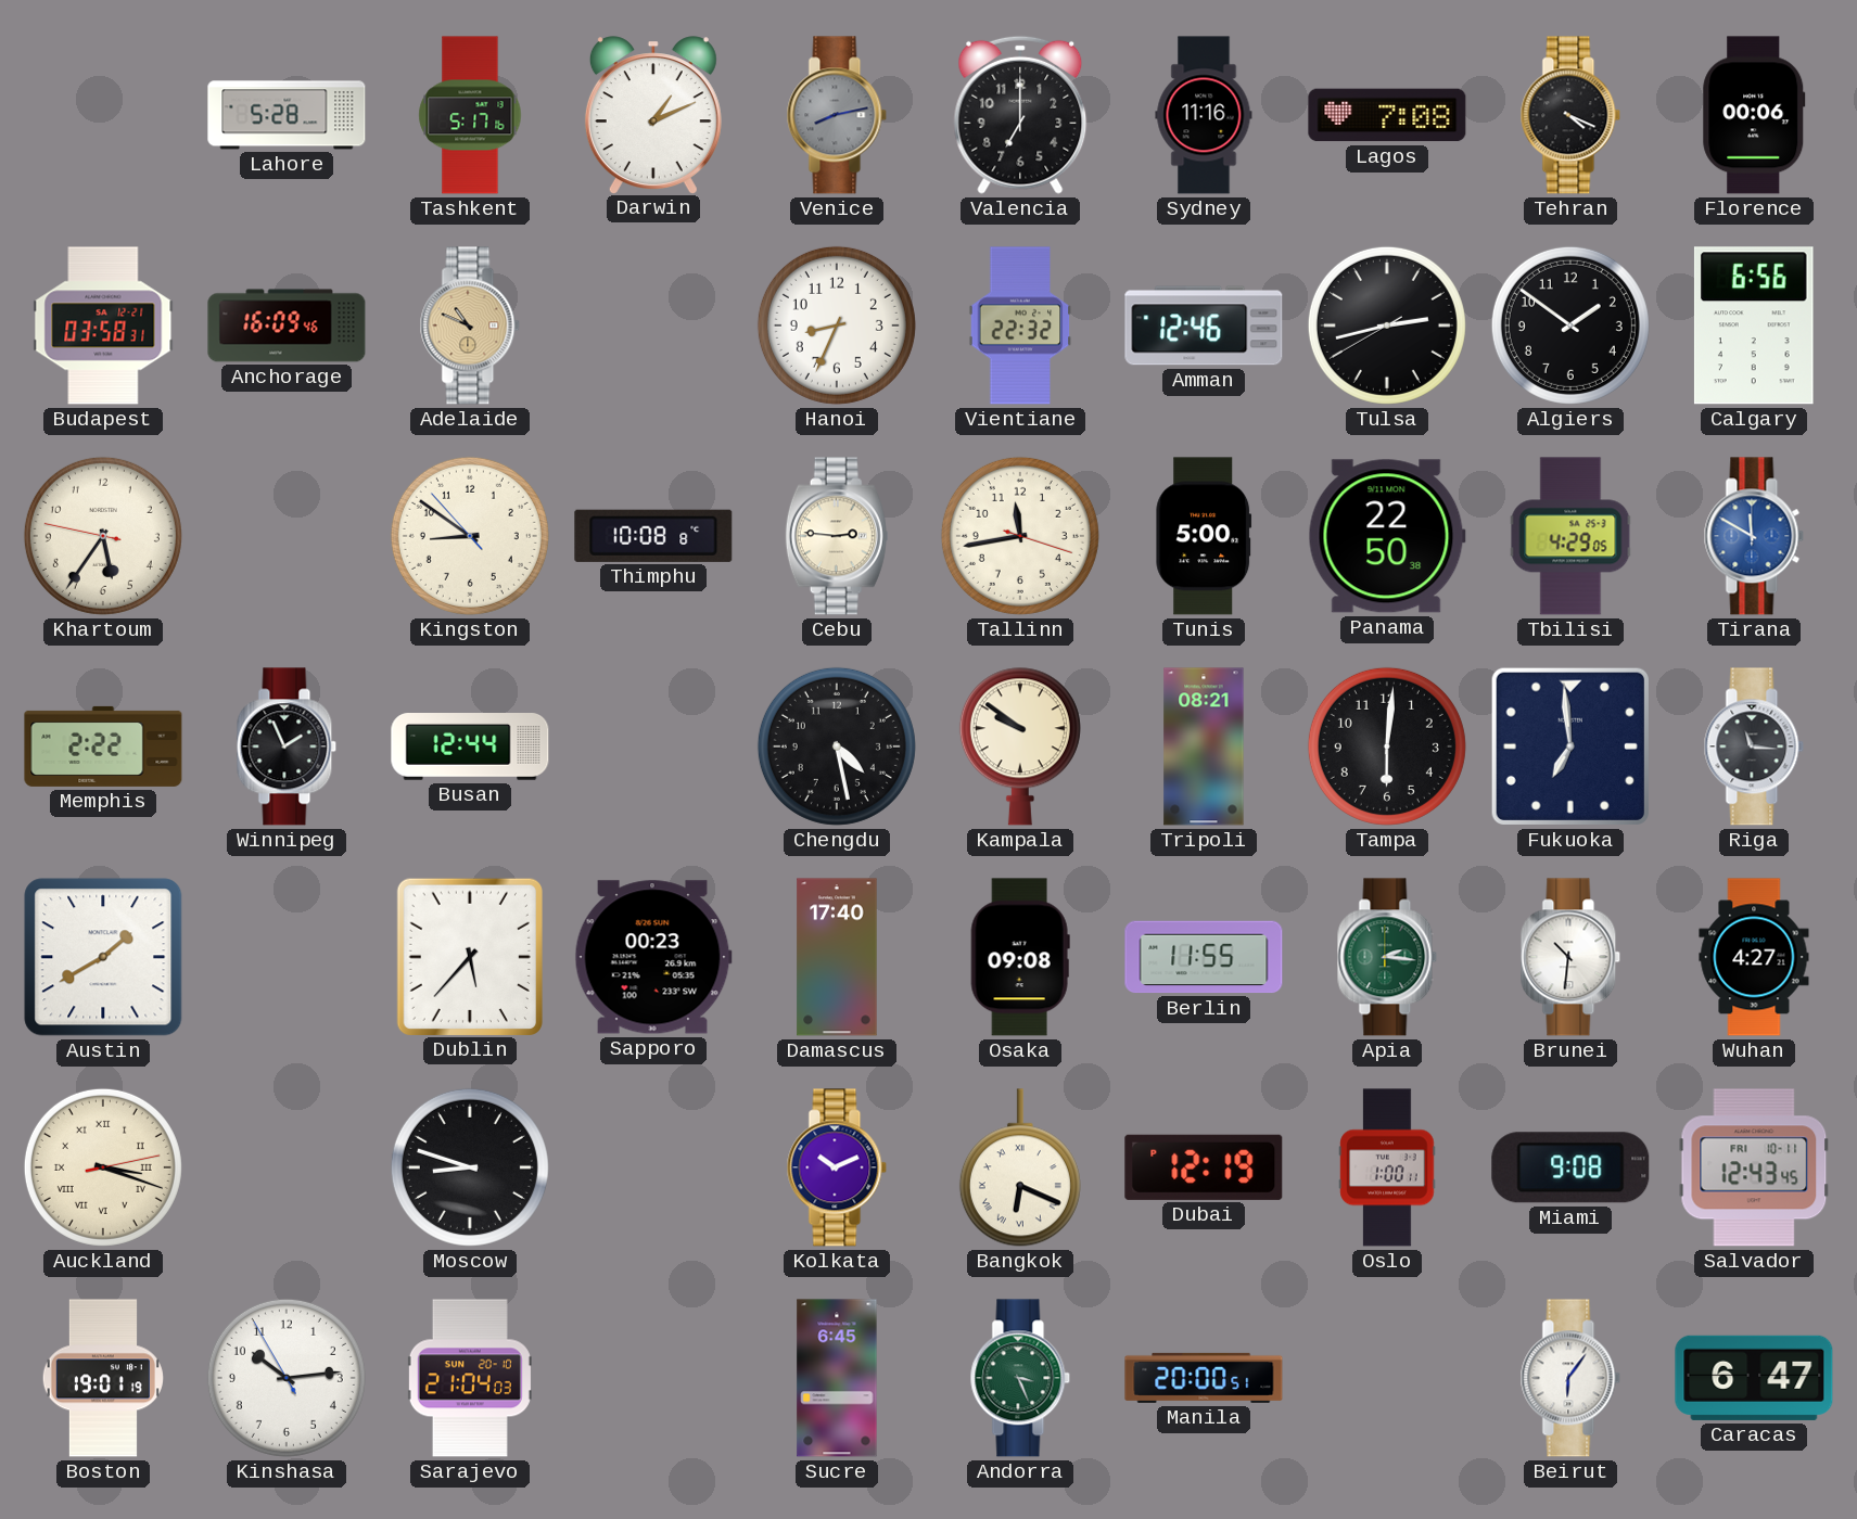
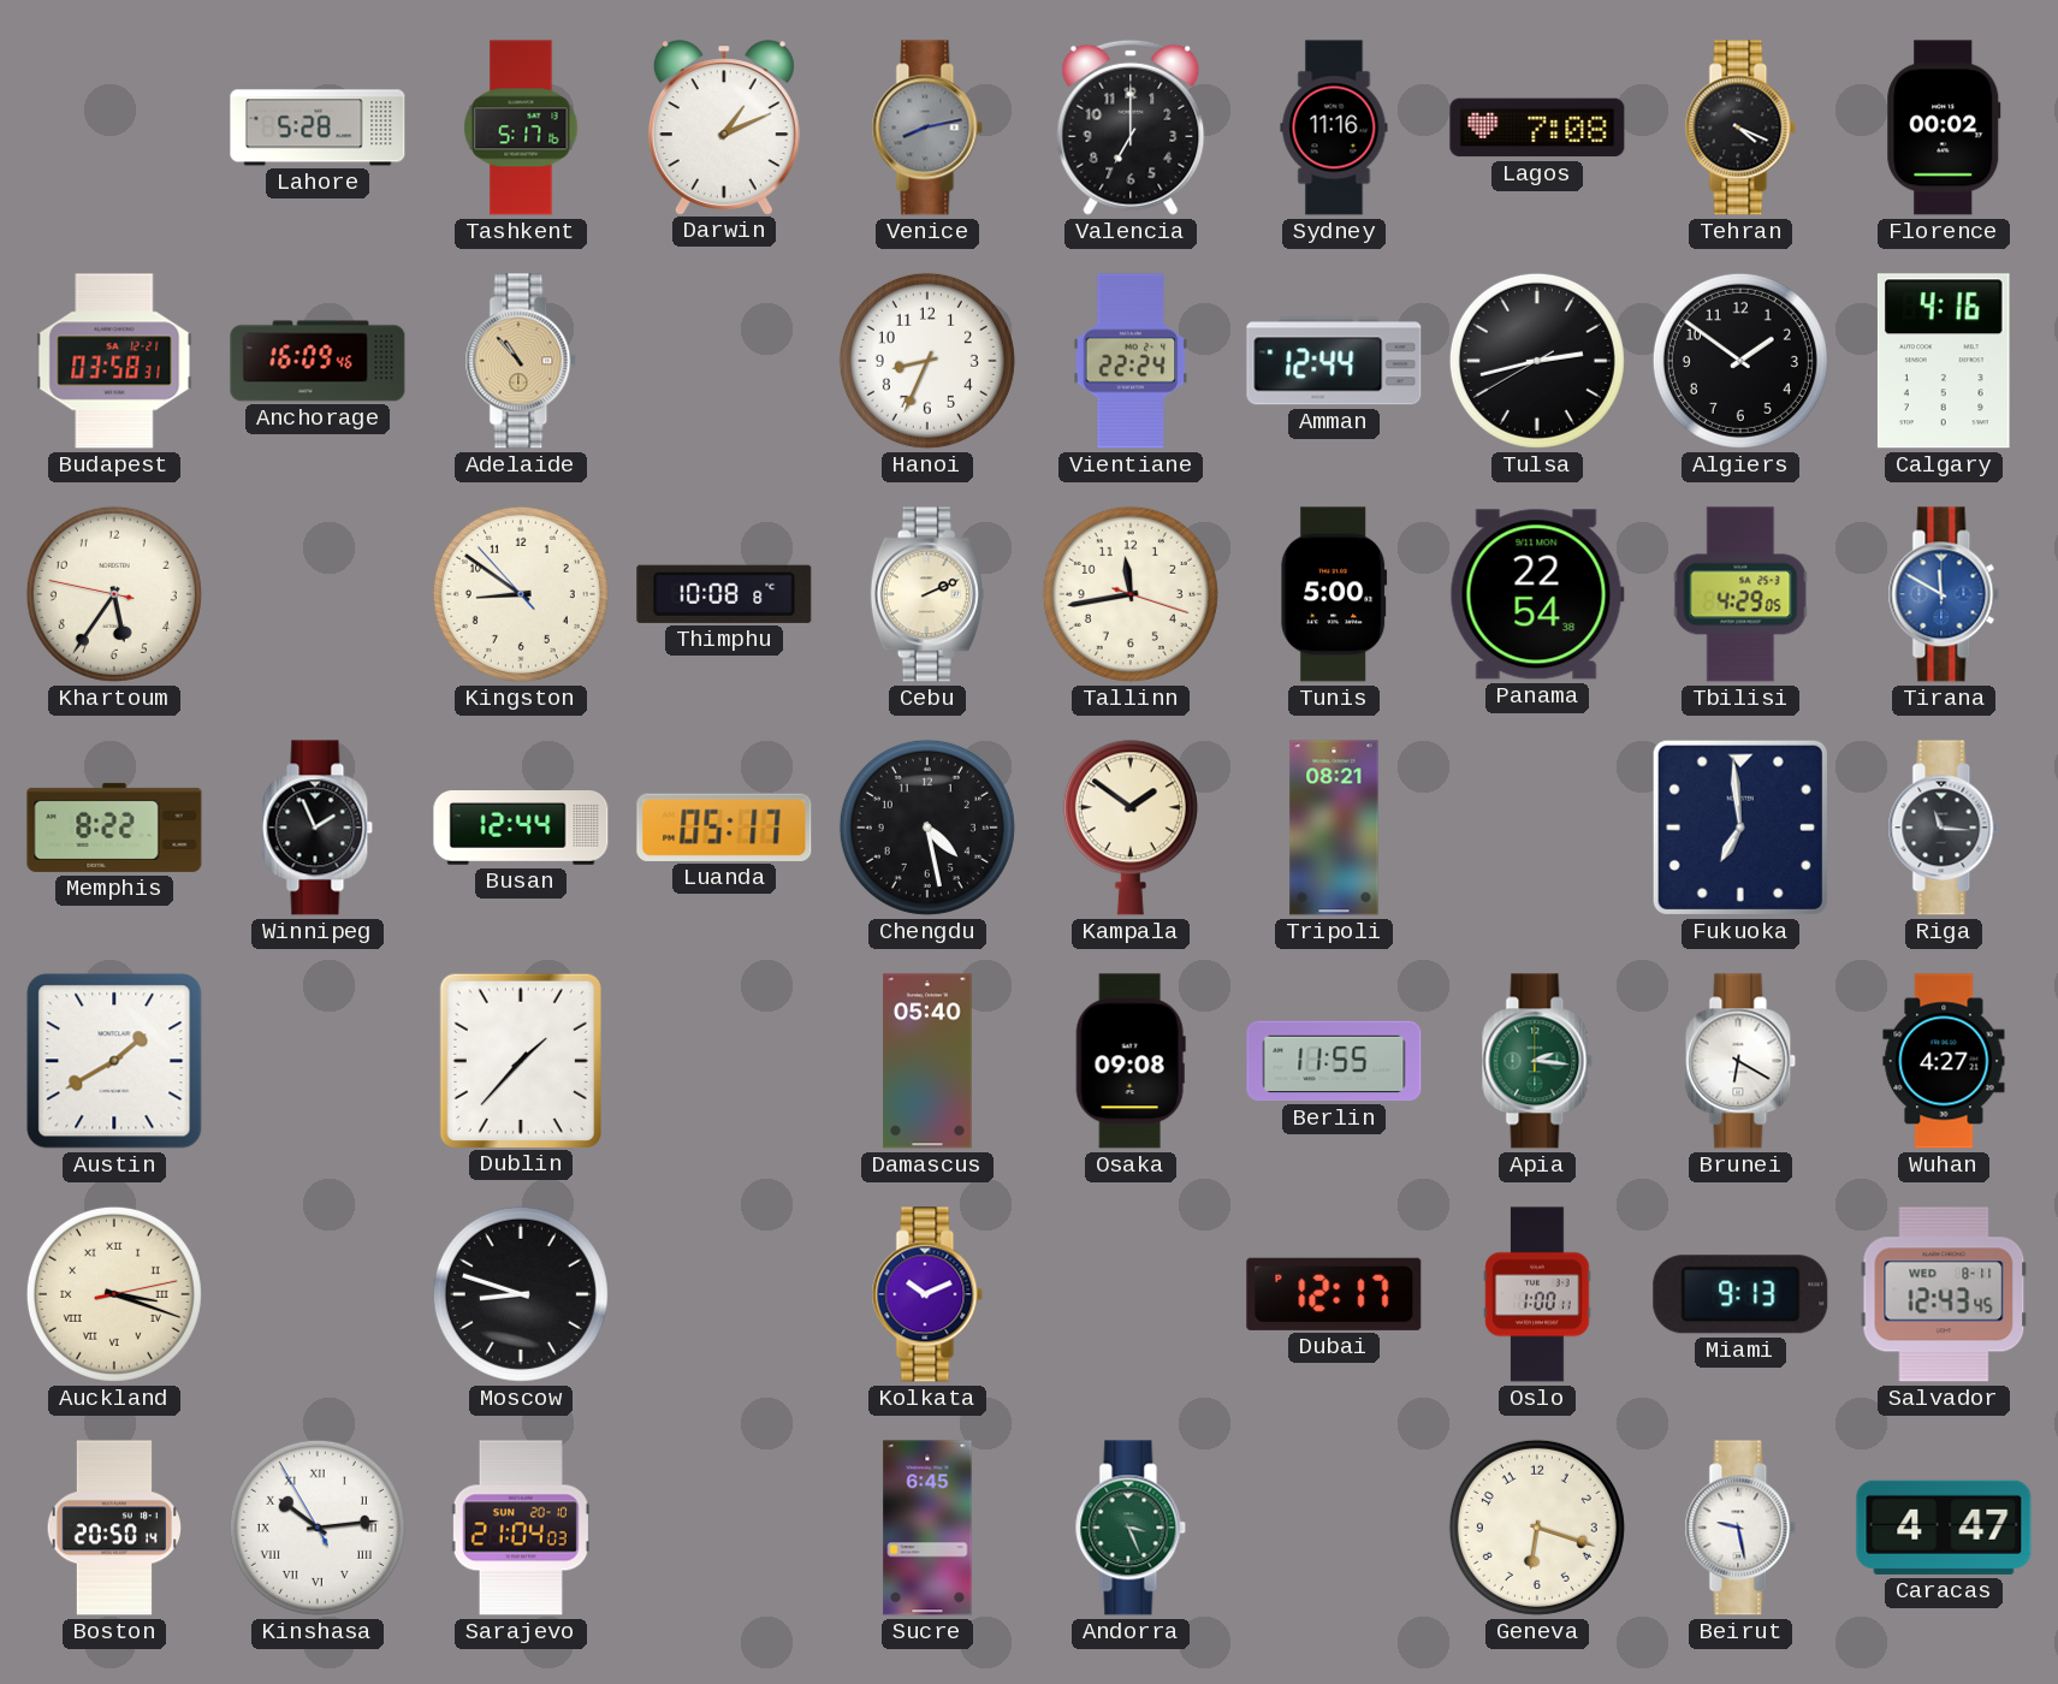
Florence: 00:06 -> 00:02
Adelaide: 10:49 -> 10:53
Vientiane: 22:32 -> 22:24
Amman: 12:46 -> 12:44
Calgary: 6:56 -> 4:16
Cebu: 2:46 -> 2:11
Panama: 22:50 -> 22:54
Memphis: 2:22 -> 8:22
Luanda: none -> 05:17
Kampala: 9:51 -> 1:51
Tampa: 6:01 -> none
Dublin: 5:37 -> 1:37
Sapporo: 00:23 -> none
Damascus: 17:40 -> 05:40
Brunei: 10:31 -> 6:20
Bangkok: 6:19 -> none
Dubai: 12:19 -> 12:17
Miami: 9:08 -> 9:13
Salvador date: FRI 10-11 -> WED 8-11
Boston: 19:01 -> 20:50
Kinshasa numerals: Arabic -> Roman
Manila: 20:00 -> none
Geneva: none -> 6:18
Beirut: 6:06 -> 9:28
Caracas: 6:47 -> 4:47
